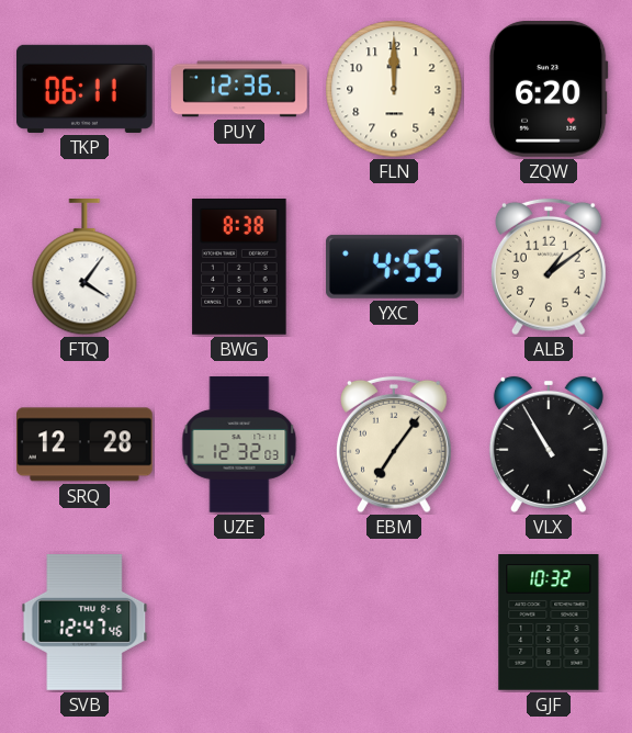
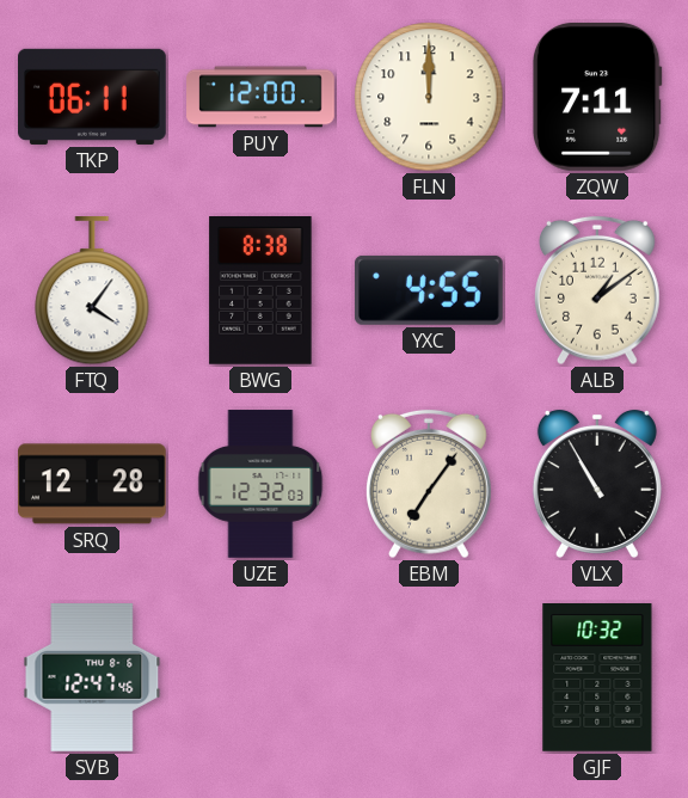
PUY: 12:36 -> 12:00
ZQW: 6:20 -> 7:11
